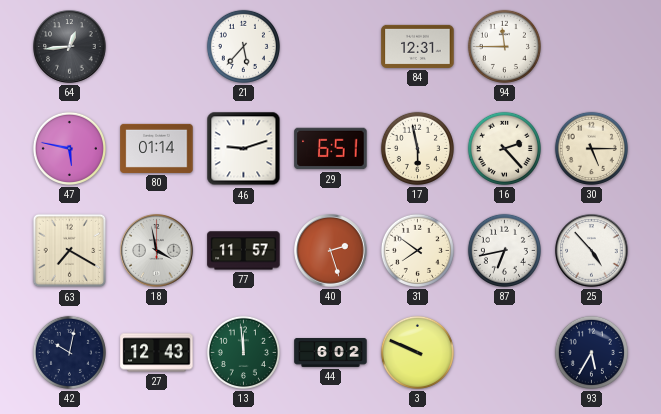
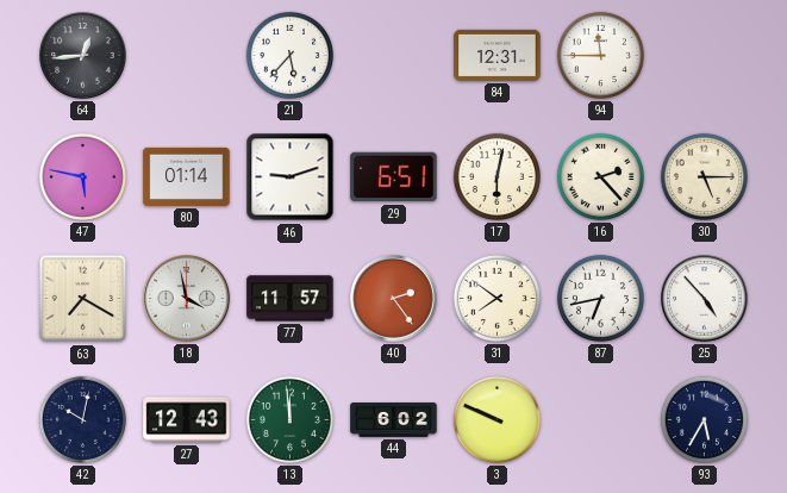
17: 5:58 -> 6:02
40: 2:27 -> 2:24
